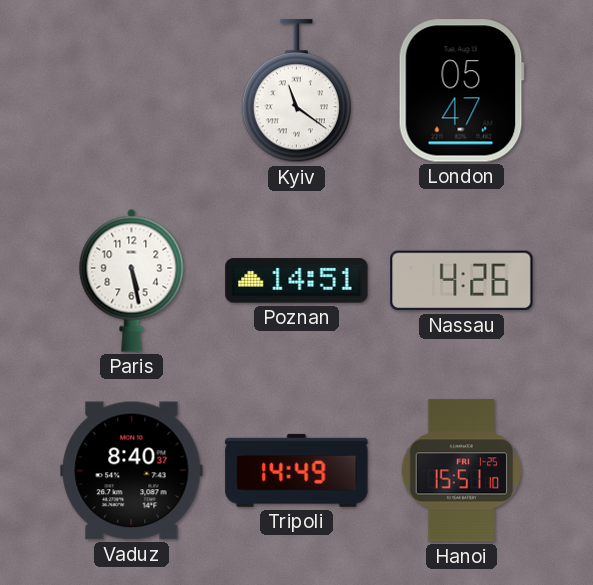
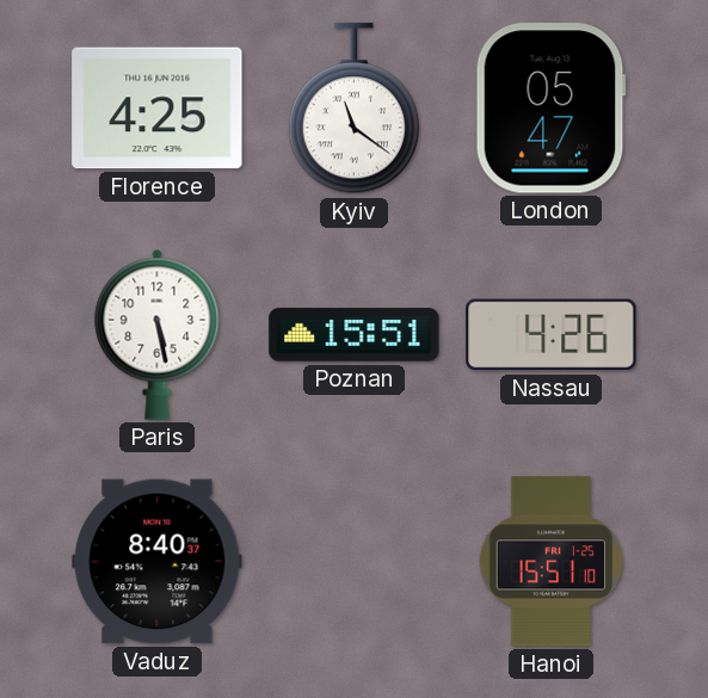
Florence: none -> 4:25
Poznan: 14:51 -> 15:51
Tripoli: 14:49 -> none
